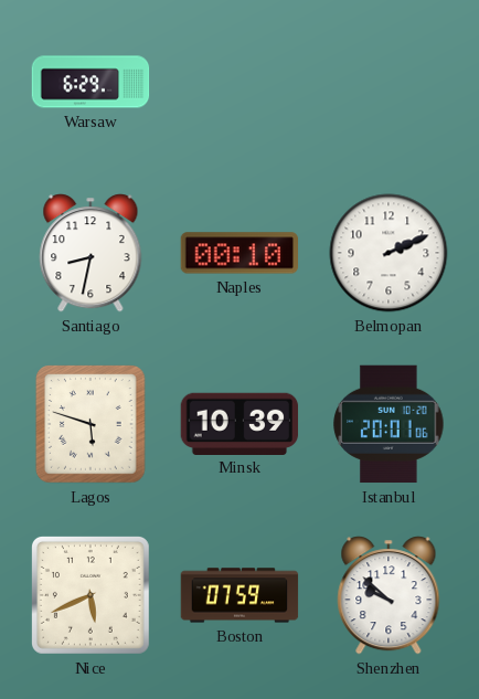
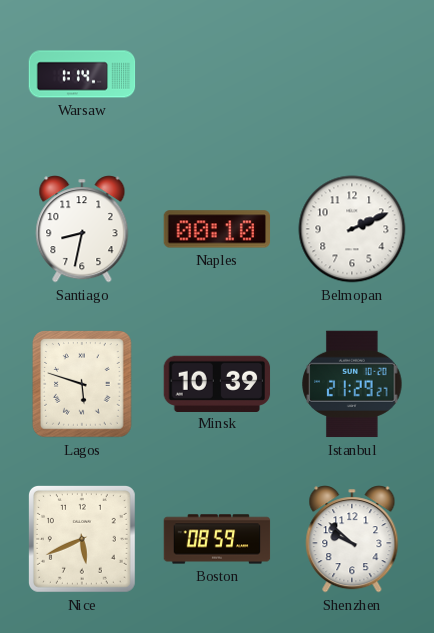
Warsaw: 6:29 -> 1:14
Istanbul: 20:01 -> 21:29
Boston: 07:59 -> 08:59
